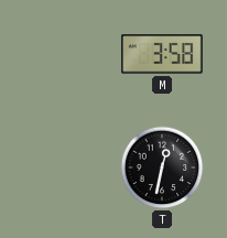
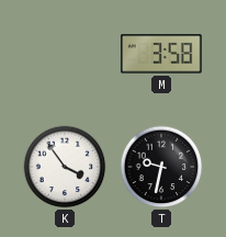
K: none -> 3:54
T: 12:32 -> 9:32
